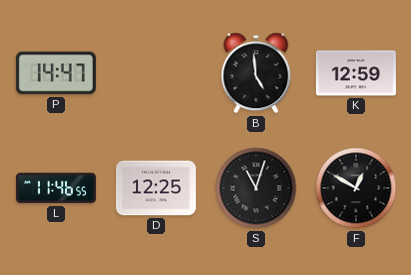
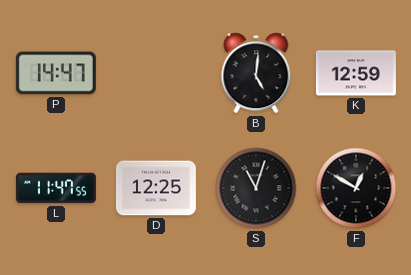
B: 4:59 -> 5:01
L: 11:46 -> 11:47
